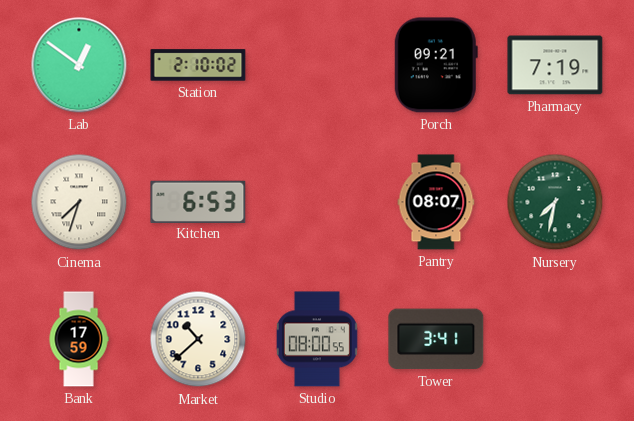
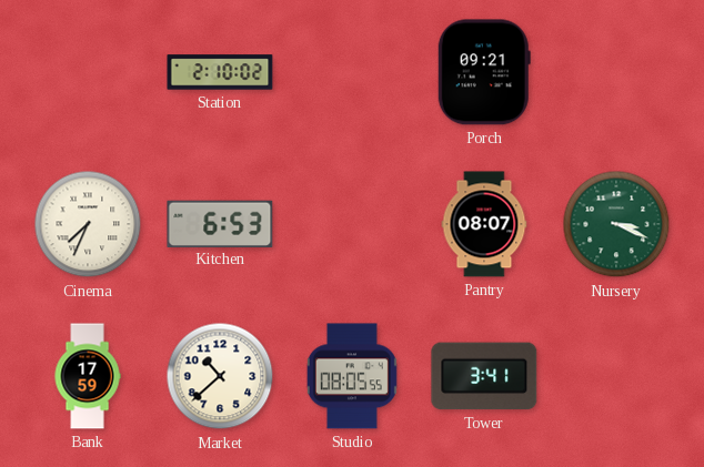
Lab: 12:51 -> none
Pharmacy: 7:19 -> none
Cinema: 7:33 -> 7:34
Nursery: 7:32 -> 3:19
Studio: 08:00 -> 08:05
